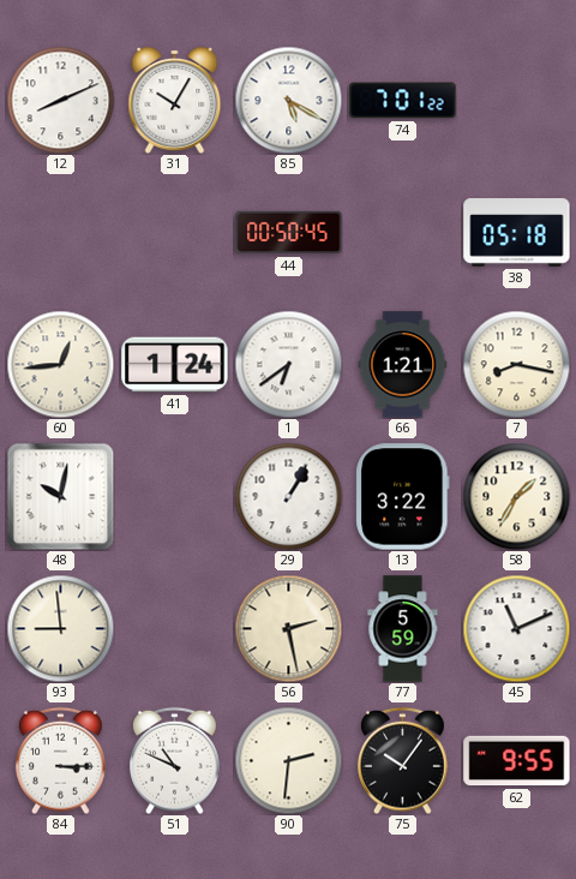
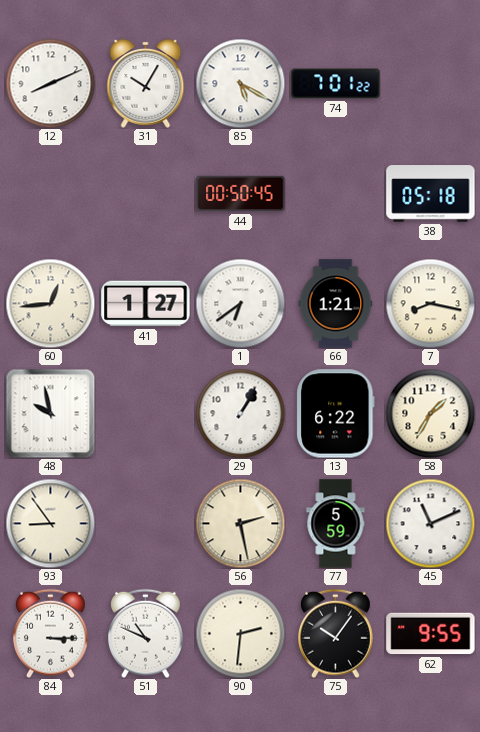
41: 1:24 -> 1:27
48: 10:02 -> 9:58
13: 3:22 -> 6:22
93: 8:59 -> 8:54
